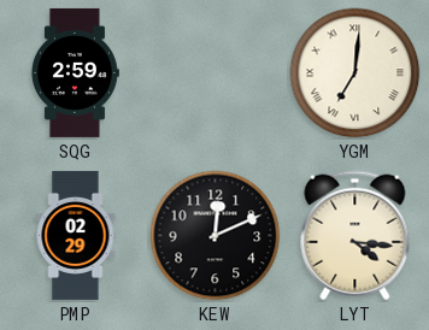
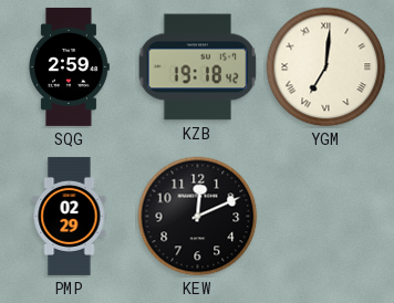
KZB: none -> 19:18
LYT: 4:16 -> none
